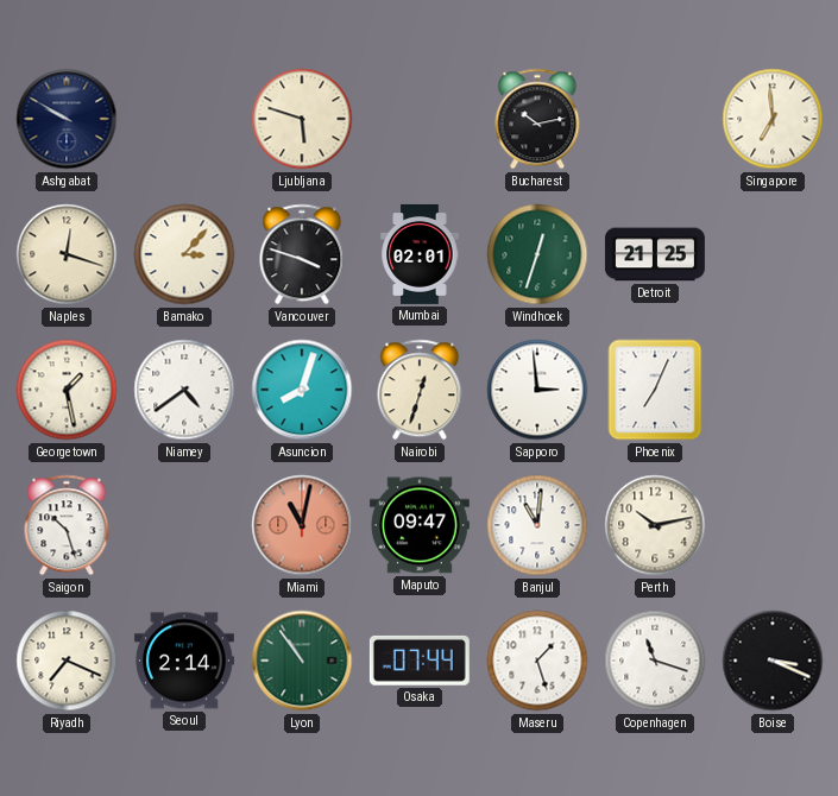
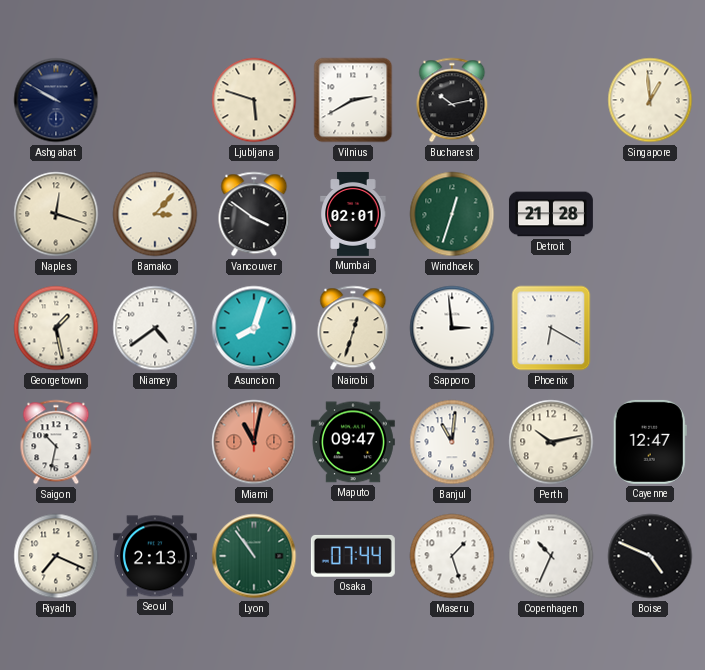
Vilnius: none -> 2:40
Singapore: 6:59 -> 12:59
Vancouver: 3:48 -> 3:51
Detroit: 21:25 -> 21:28
Phoenix: 7:04 -> 6:20
Saigon: 10:27 -> 10:32
Cayenne: none -> 12:47
Seoul: 2:14 -> 2:13
Copenhagen: 11:18 -> 10:34
Boise: 3:19 -> 4:49
